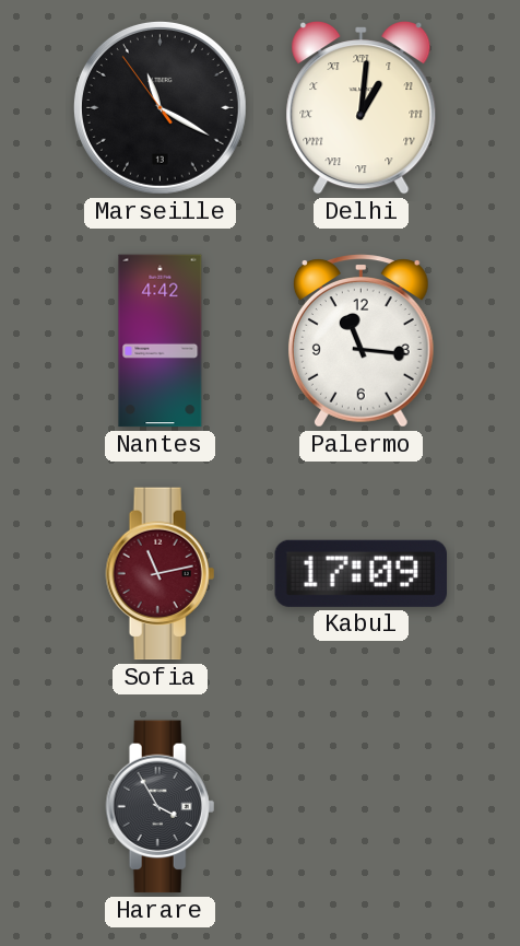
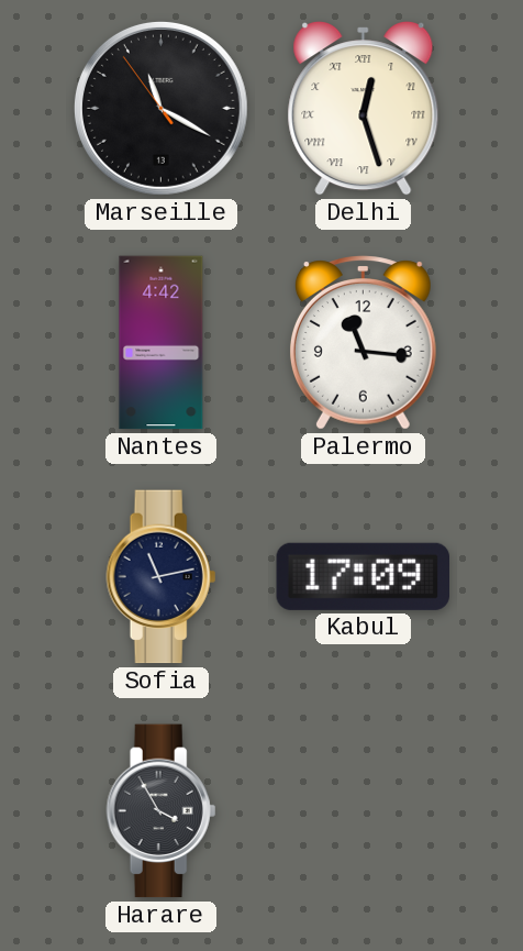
Delhi: 1:01 -> 12:27
Sofia dial: burgundy -> navy
